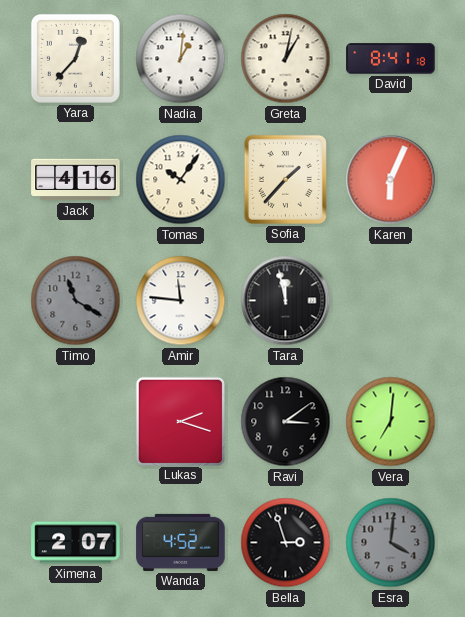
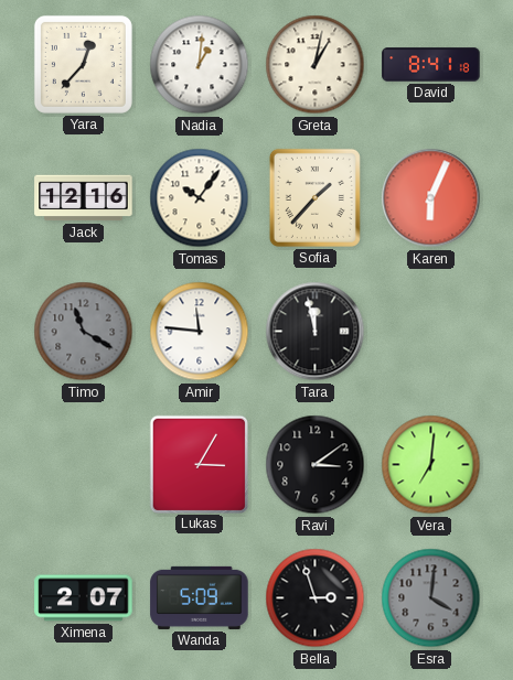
Jack: 4:16 -> 12:16
Lukas: 2:18 -> 3:05
Wanda: 4:52 -> 5:09
